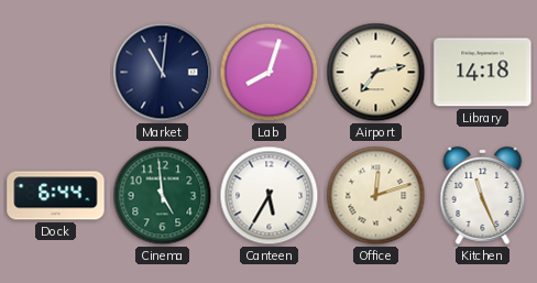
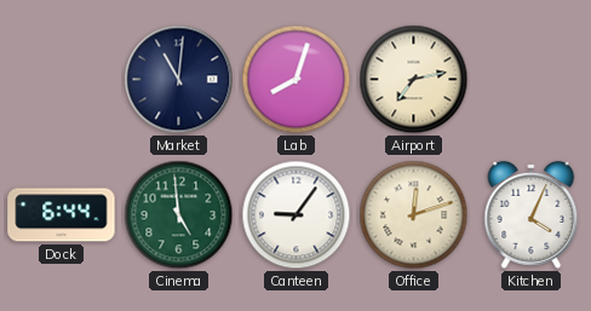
Library: 14:18 -> none
Canteen: 5:35 -> 9:06
Kitchen: 11:26 -> 4:04
